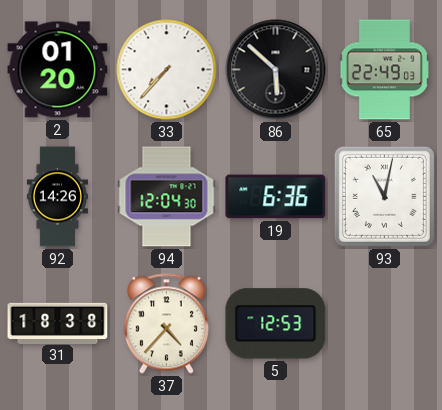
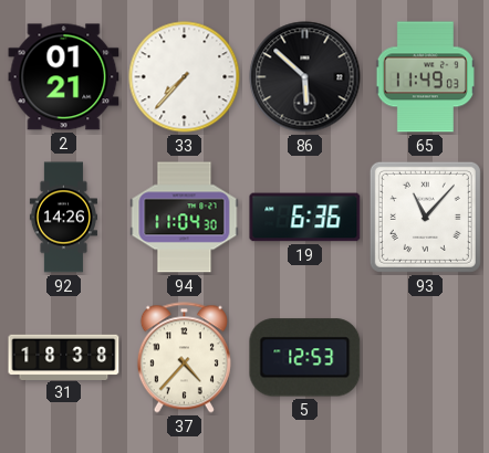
2: 01:20 -> 01:21
65: 22:49 -> 11:49
94: 12:04 -> 11:04
93: 11:02 -> 11:07
